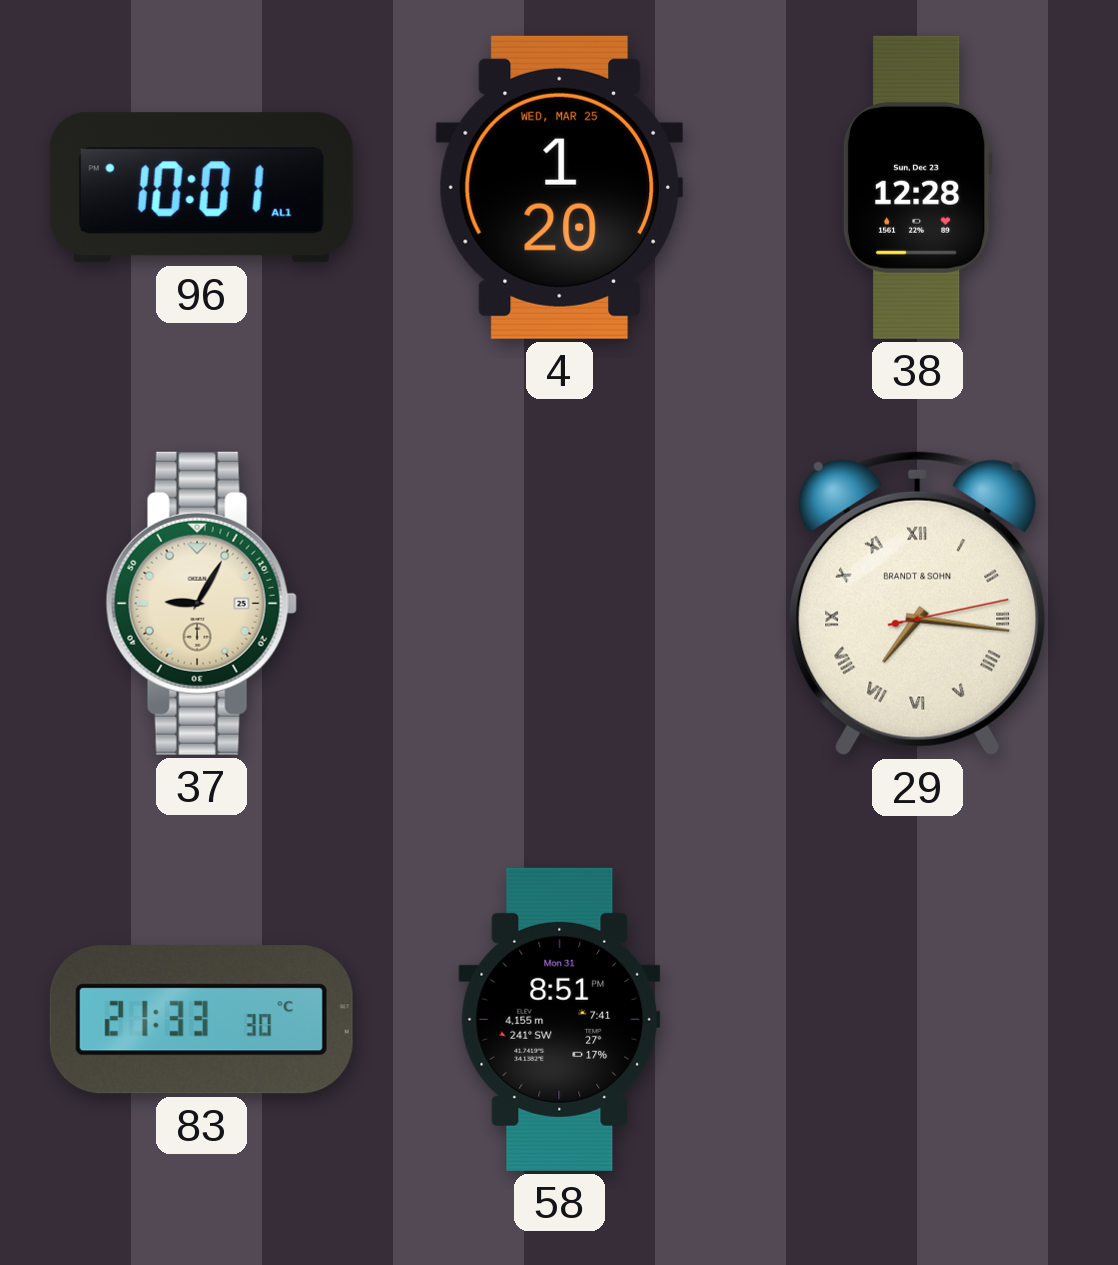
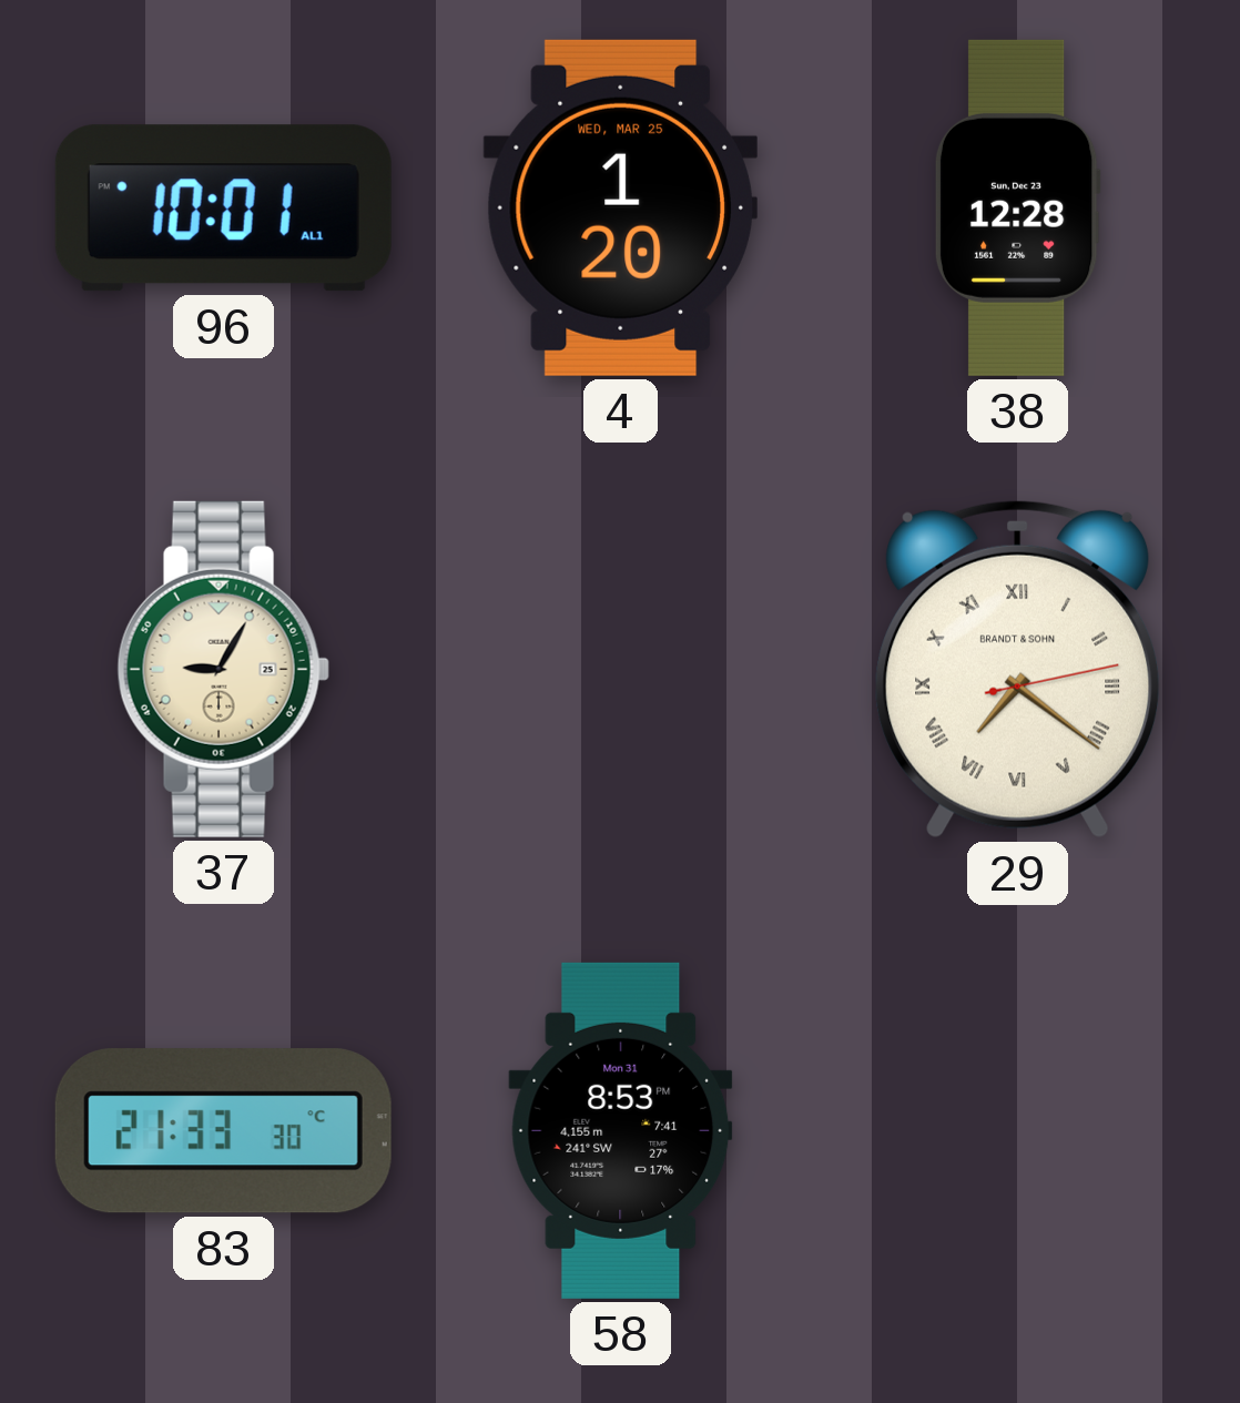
29: 7:16 -> 7:21
58: 8:51 -> 8:53
